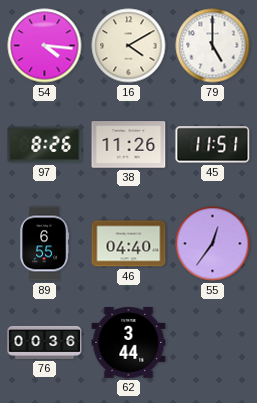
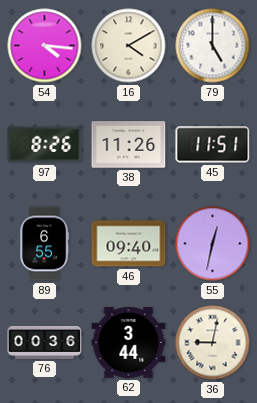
46: 04:40 -> 09:40
55: 12:36 -> 12:32
36: none -> 9:02
